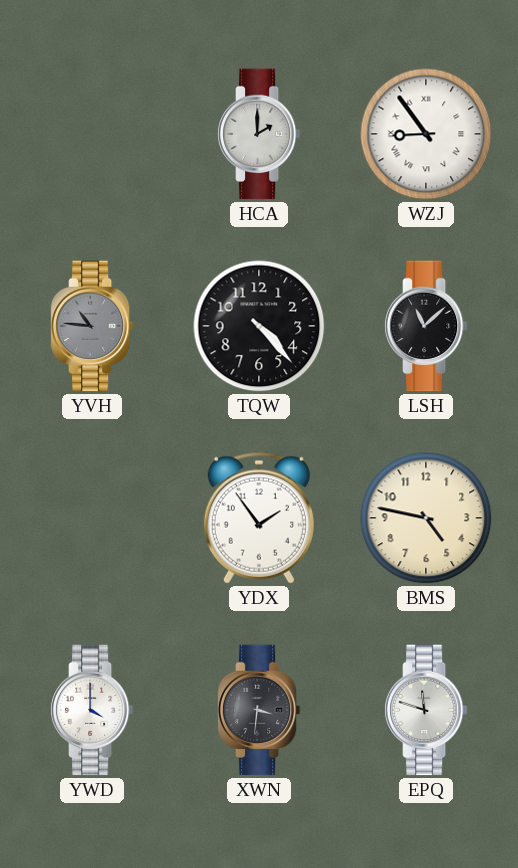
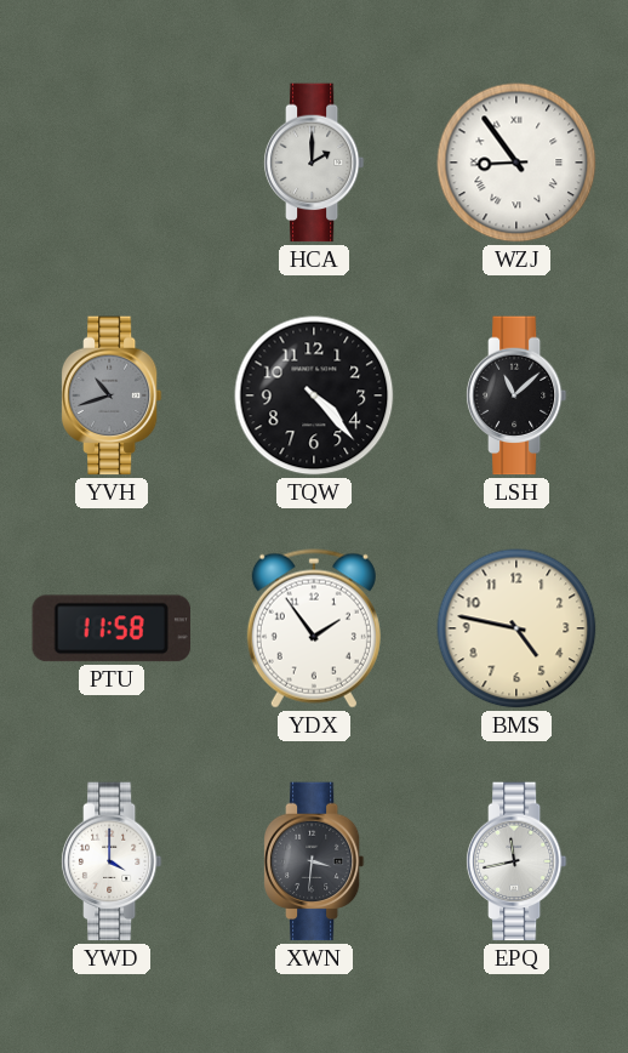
YVH: 10:46 -> 10:42
PTU: none -> 11:58
EPQ: 11:48 -> 11:43
